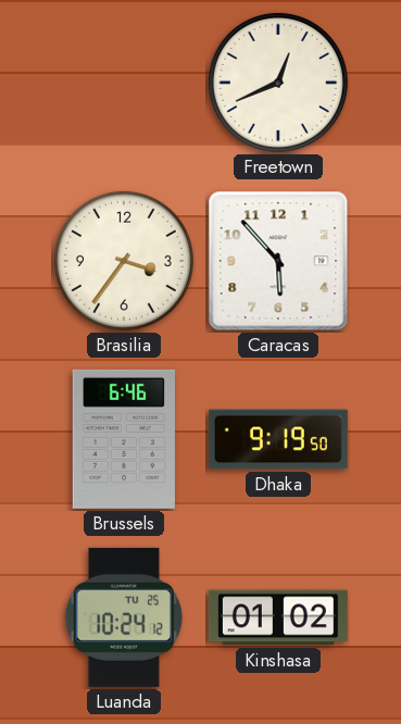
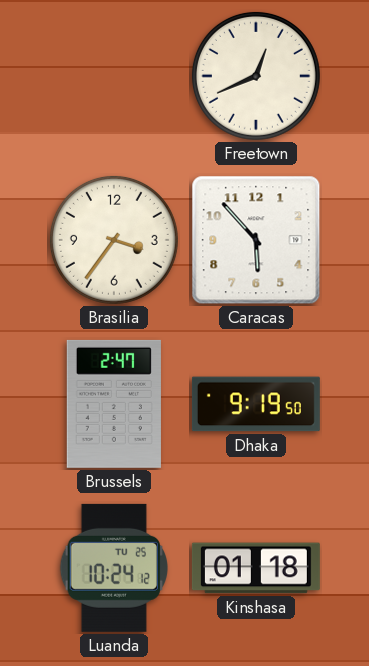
Brussels: 6:46 -> 2:47
Kinshasa: 01:02 -> 01:18
